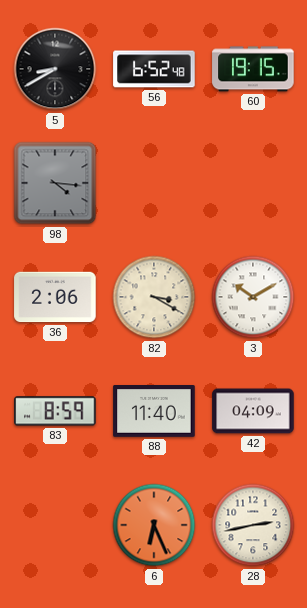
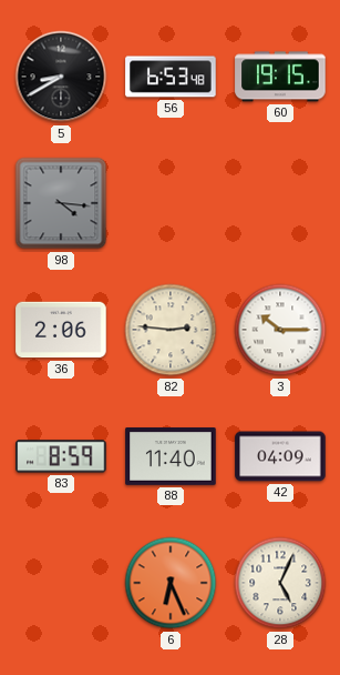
56: 6:52 -> 6:53
82: 3:20 -> 2:46
3: 10:10 -> 10:15
28: 2:43 -> 5:04
